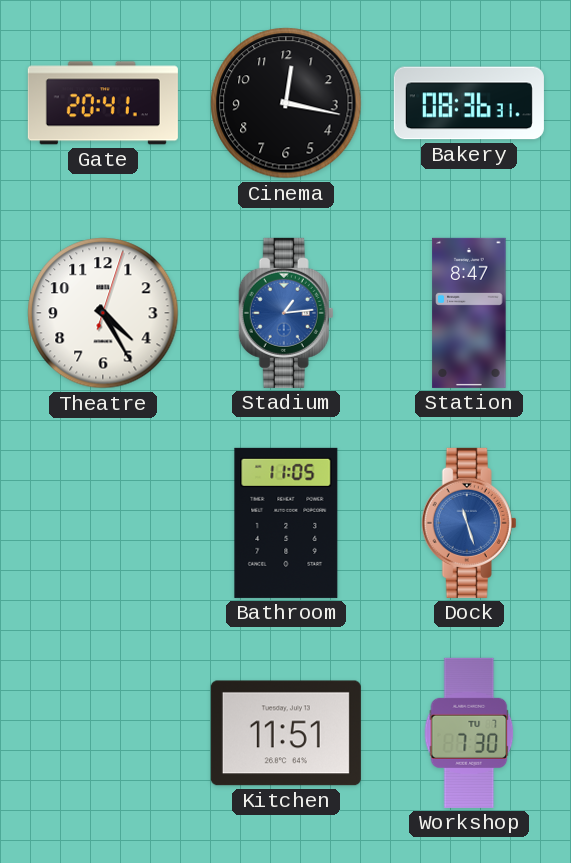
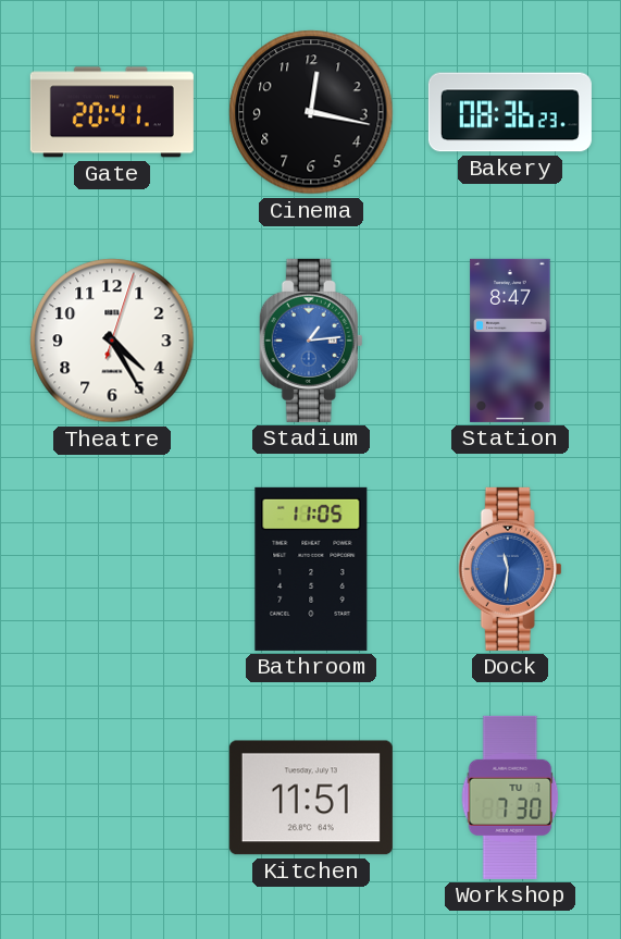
Bakery: 08:36:31 -> 08:36:23
Dock: 11:27 -> 11:31
